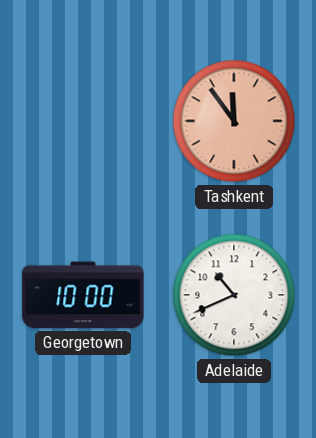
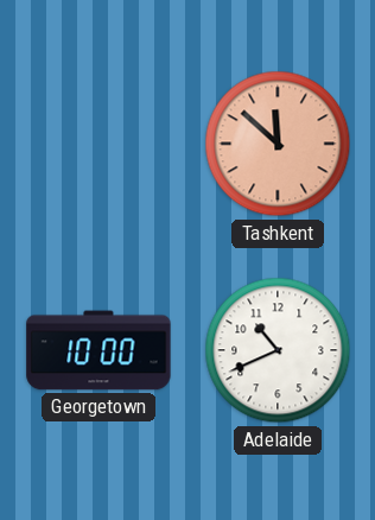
Tashkent: 11:54 -> 11:52
